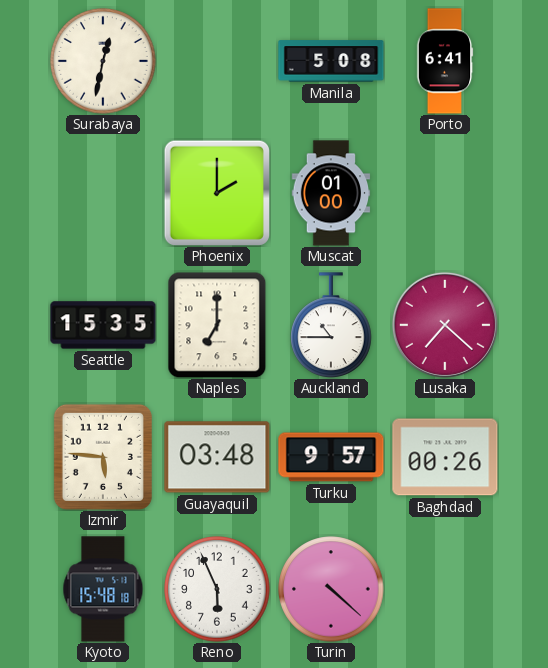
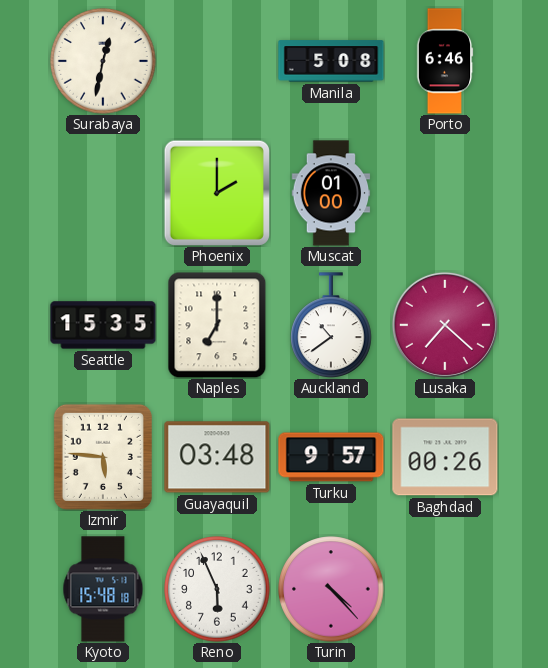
Porto: 6:41 -> 6:46
Auckland: 10:45 -> 10:39
Turin: 4:22 -> 4:23
